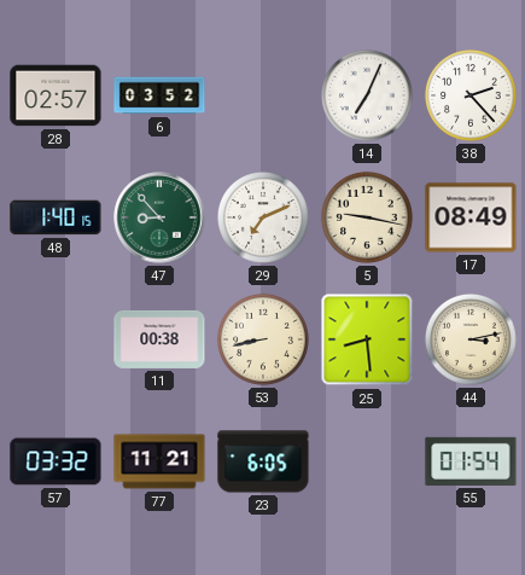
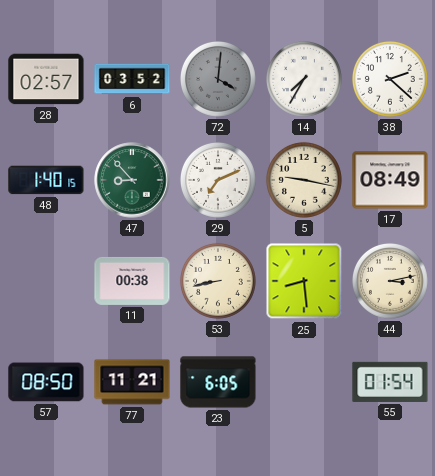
72: none -> 4:01
14: 7:04 -> 7:35
38: 2:23 -> 2:22
57: 03:32 -> 08:50
